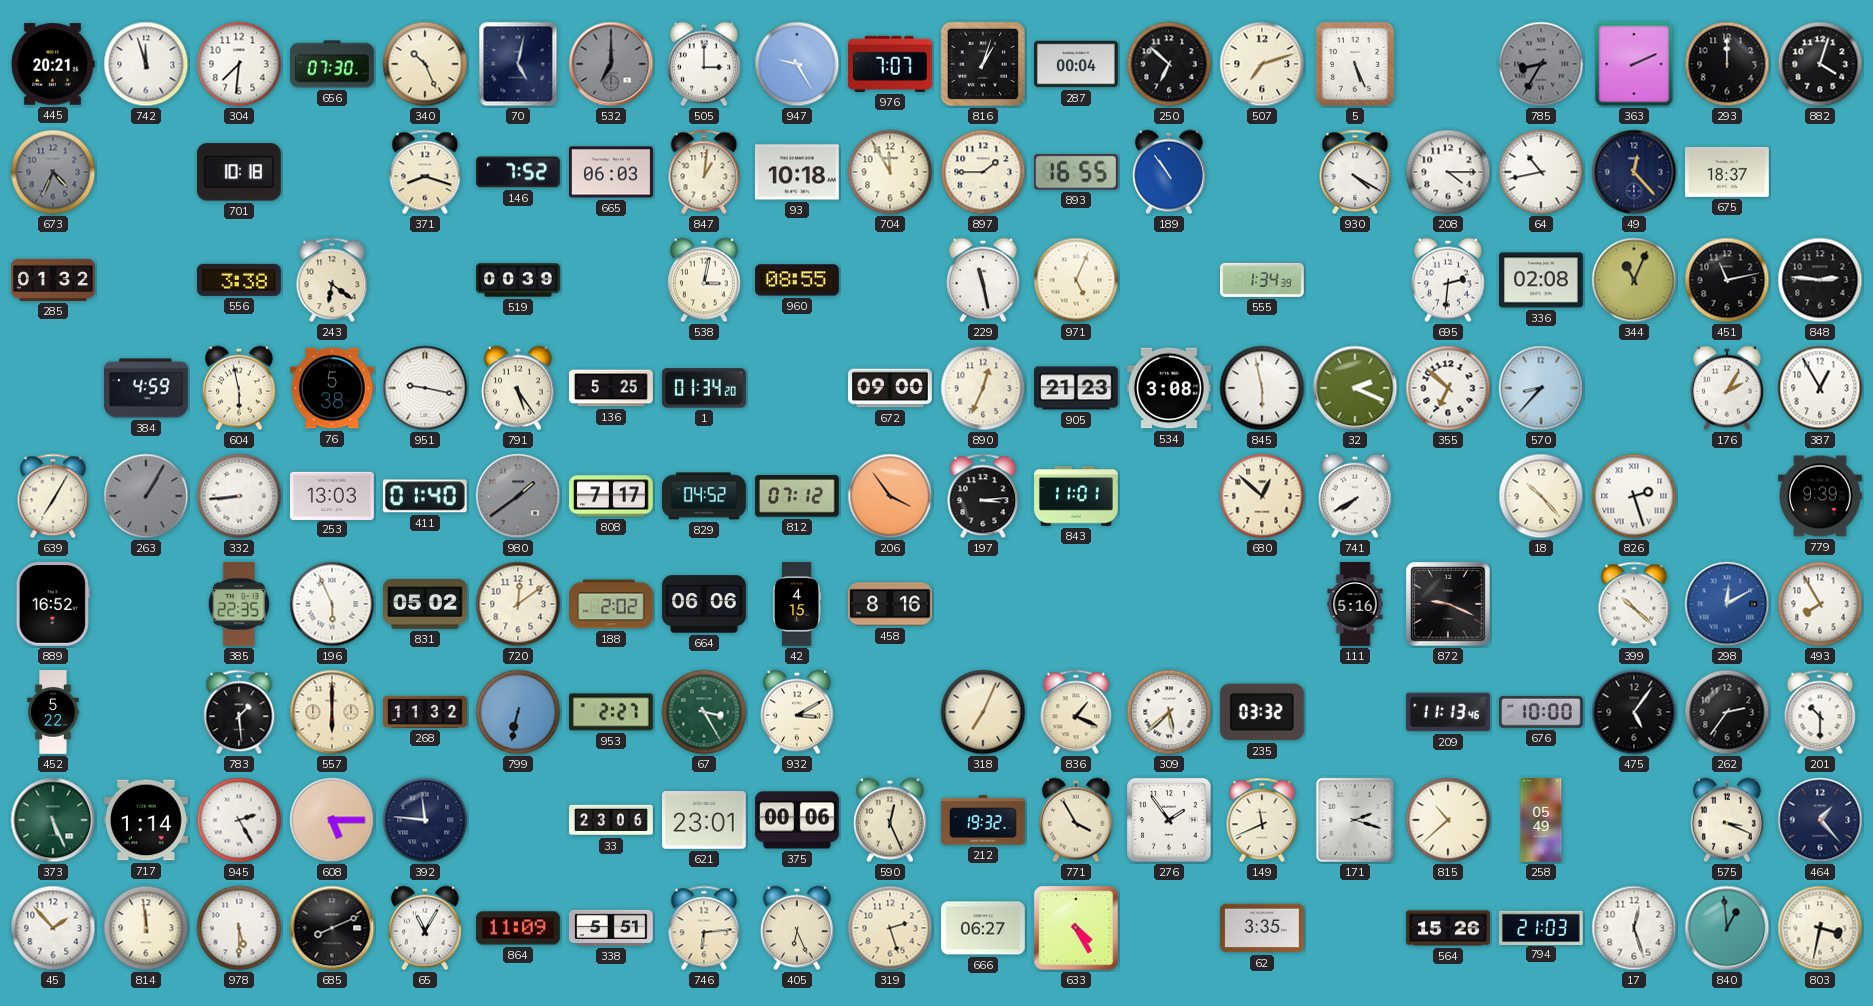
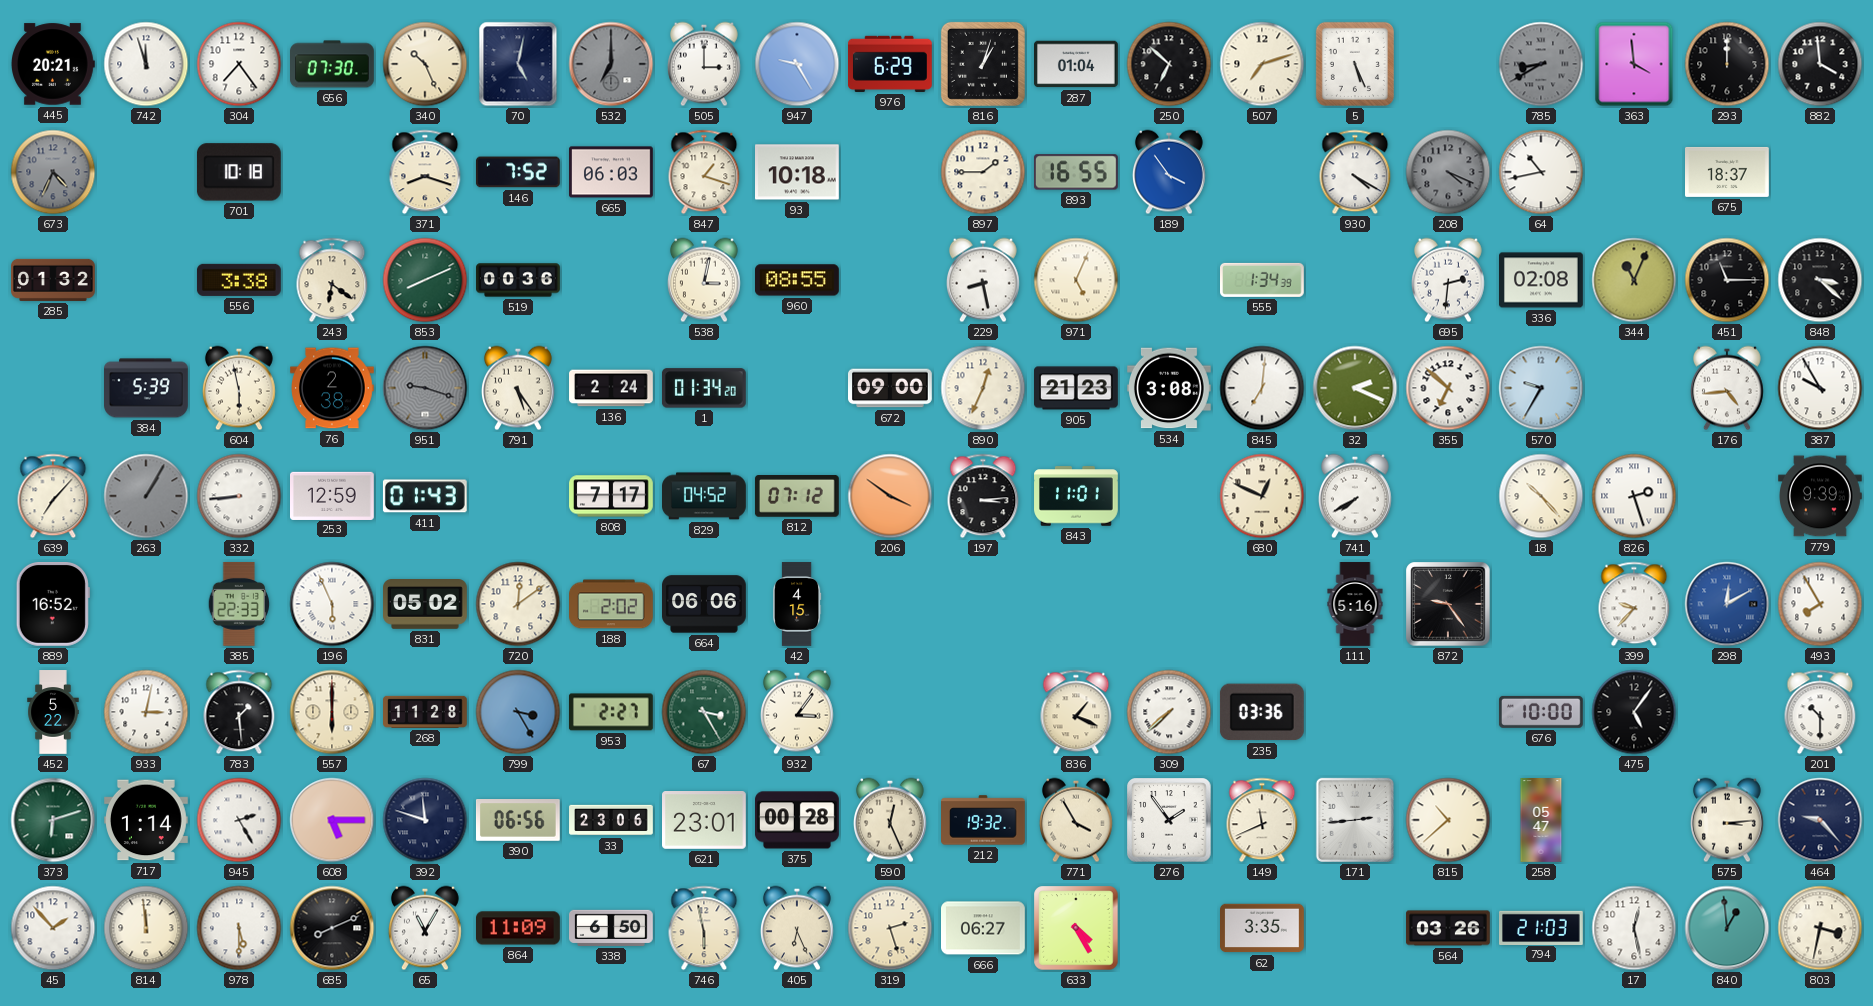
304: 7:31 -> 7:24
976: 7:07 -> 6:29
287: 00:04 -> 01:04
785: 8:35 -> 8:40
363: 2:11 -> 3:59
882: 4:03 -> 3:59
847: 1:01 -> 1:18
704: 11:55 -> none
189: 10:54 -> 3:54
208: 4:15 -> 4:19
208 dial: white -> grey
49: 12:23 -> none
853: none -> 8:11
519: 00:39 -> 00:36
229: 11:28 -> 8:28
451: 11:13 -> 11:15
848: 2:46 -> 3:22
384: 4:59 -> 5:39
76: 5:38 -> 2:38
951: 9:17 -> 9:18
951 dial: white -> grey
136: 5:25 -> 2:24
845: 5:58 -> 7:01
570: 8:37 -> 9:35
176: 2:05 -> 4:44
387: 12:55 -> 9:55
639: 7:05 -> 7:07
253: 13:03 -> 12:59
411: 01:40 -> 01:43
980: 1:39 -> none
206: 3:54 -> 3:51
680: 12:52 -> 12:49
385: 22:35 -> 22:33
458: 8:16 -> none
872: 9:19 -> 9:24
399: 10:22 -> 9:37
933: none -> 3:02
268: 11:32 -> 11:28
799: 6:32 -> 3:25
932: 3:10 -> 3:06
318: 7:04 -> none
309: 5:38 -> 7:38
235: 03:32 -> 03:36
209: 11:13 -> none
262: 2:36 -> none
373: 5:26 -> 6:12
392: 11:46 -> 11:48
390: none -> 06:56
375: 00:06 -> 00:28
171: 2:18 -> 2:44
258: 05:49 -> 05:47
575: 3:19 -> 3:14
464: 1:23 -> 9:23
338: 5:51 -> 6:50
746: 6:14 -> 5:58
564: 15:26 -> 03:26
17: 12:27 -> 12:28
